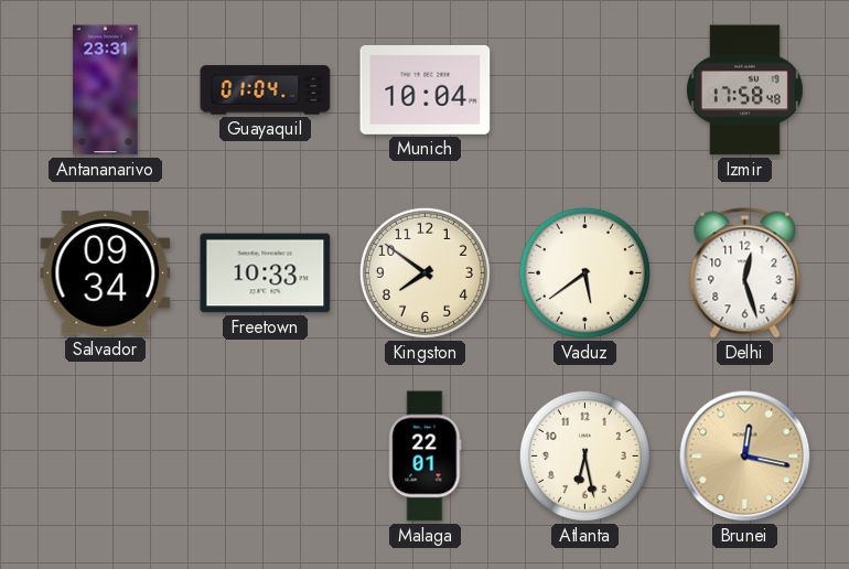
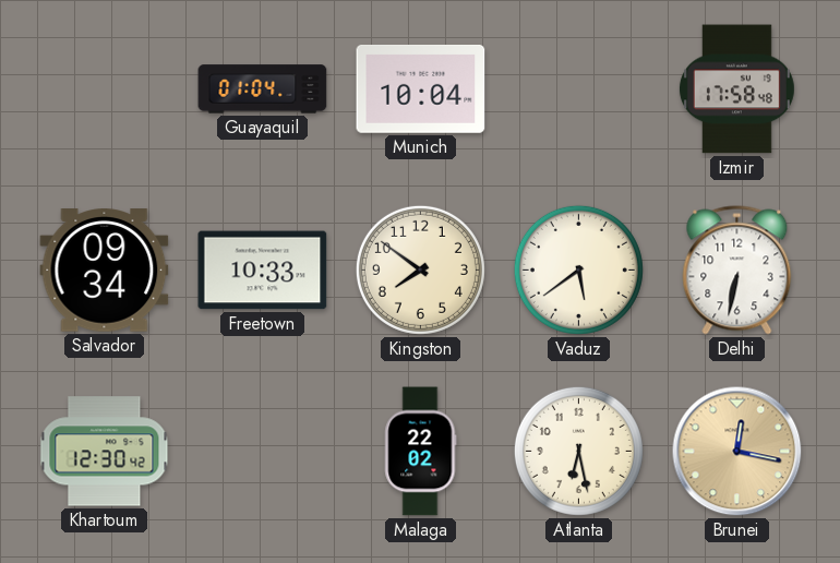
Antananarivo: 23:31 -> none
Delhi: 12:27 -> 6:32
Khartoum: none -> 12:30
Malaga: 22:01 -> 22:02
